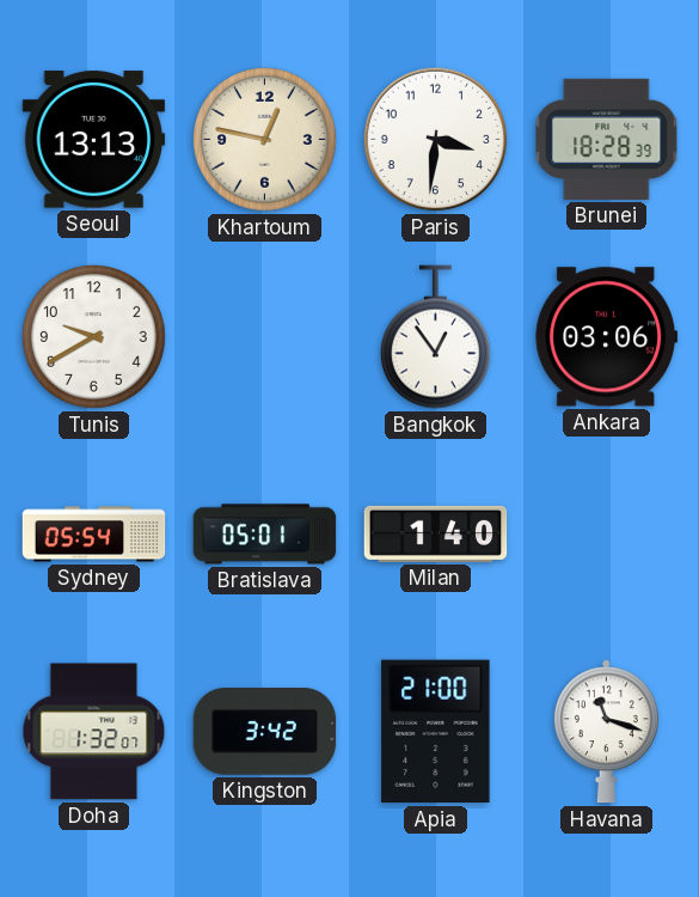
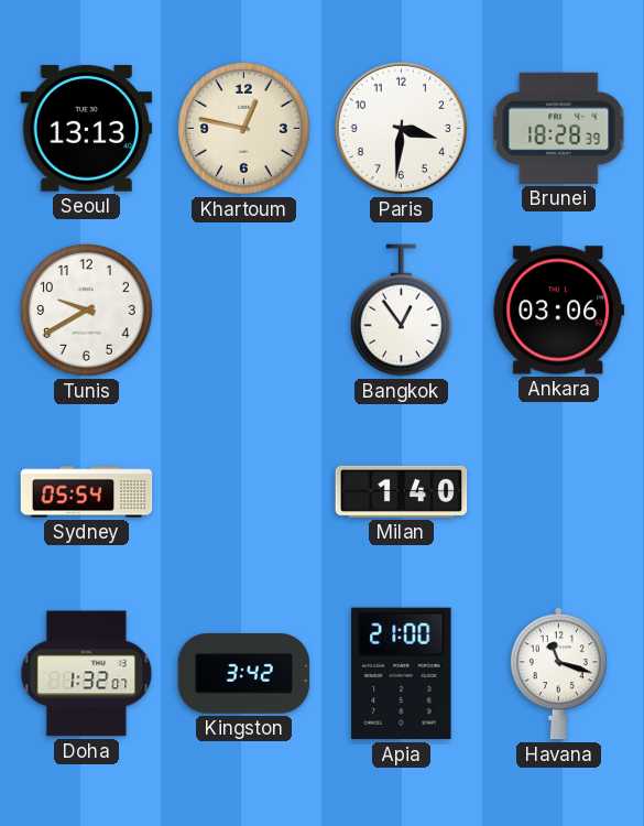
Bratislava: 05:01 -> none
